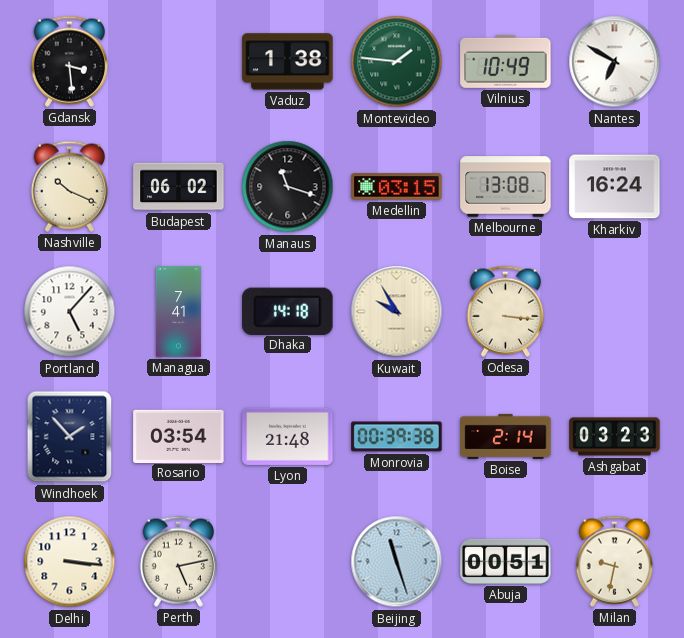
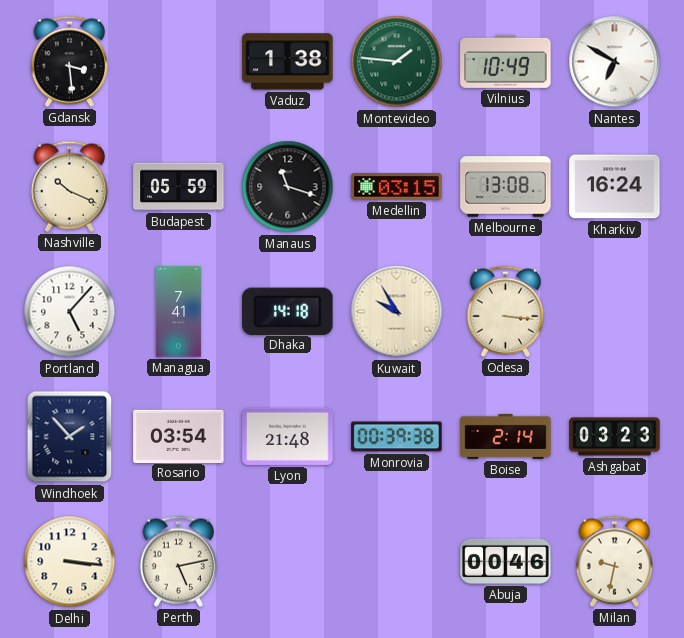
Budapest: 06:02 -> 05:59
Beijing: 11:27 -> none
Abuja: 00:51 -> 00:46
